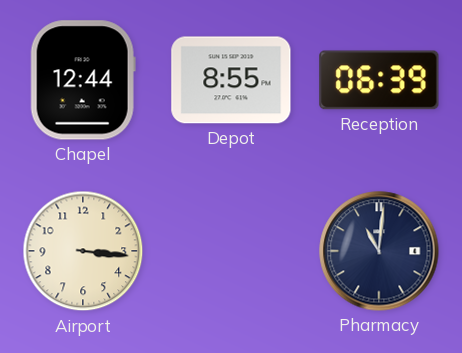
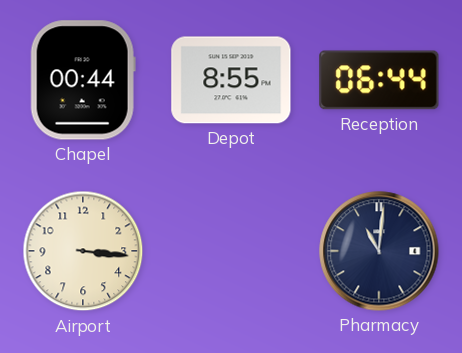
Chapel: 12:44 -> 00:44
Reception: 06:39 -> 06:44
